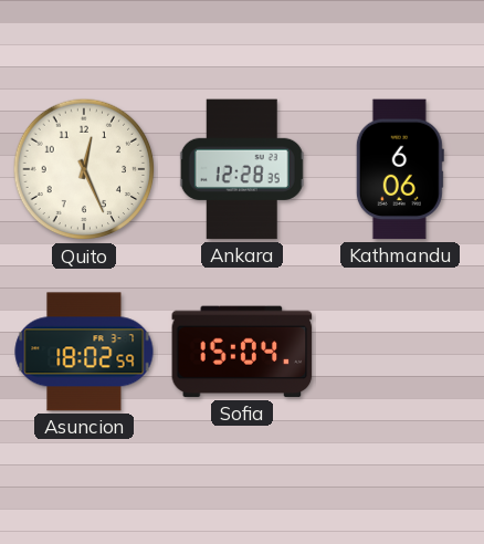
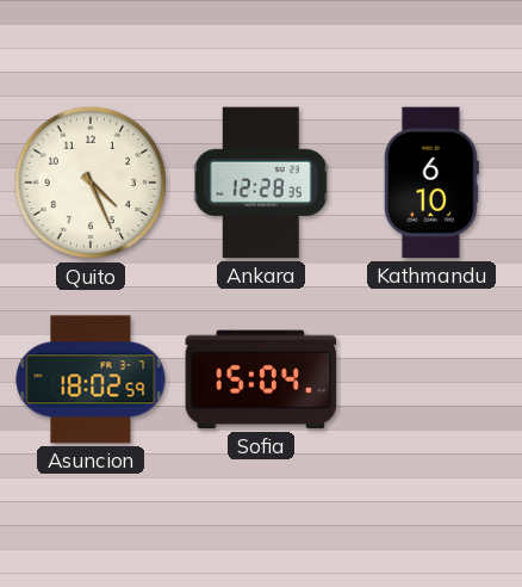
Quito: 12:26 -> 4:26
Kathmandu: 6:06 -> 6:10
